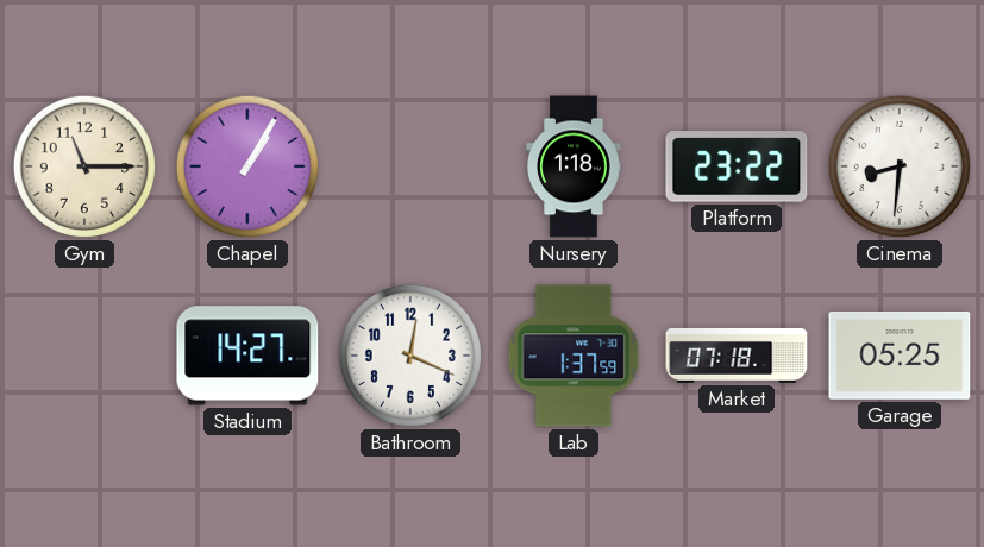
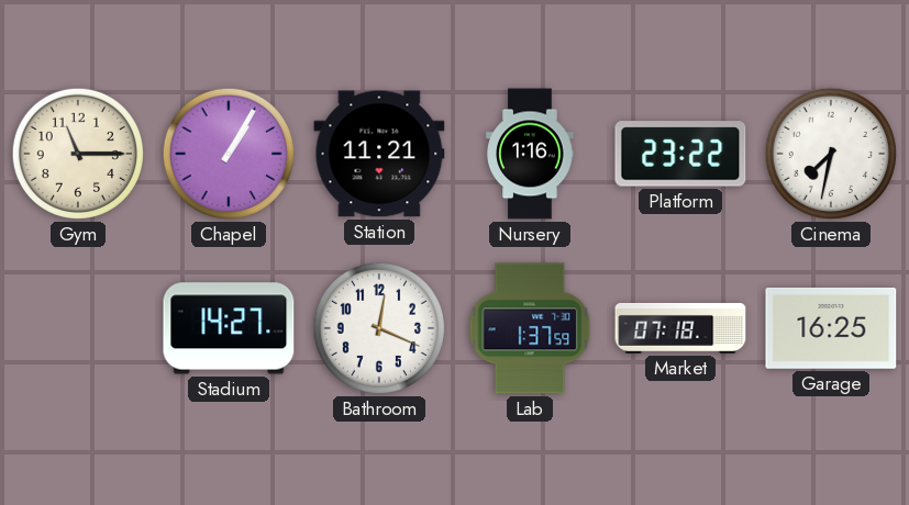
Station: none -> 11:21
Nursery: 1:18 -> 1:16
Cinema: 8:31 -> 7:32
Garage: 05:25 -> 16:25
